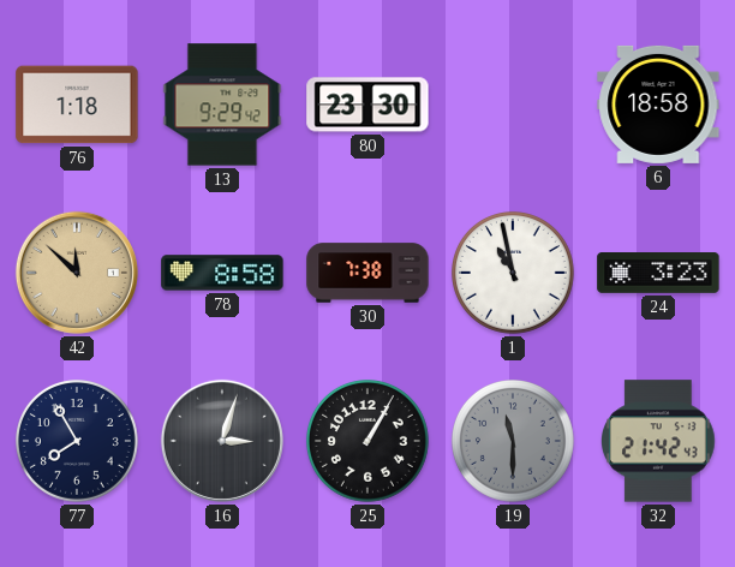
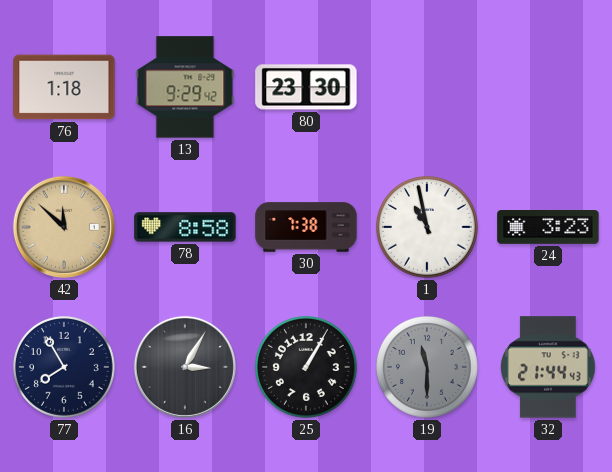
6: 18:58 -> none
16: 3:03 -> 3:05
32: 21:42 -> 21:44
